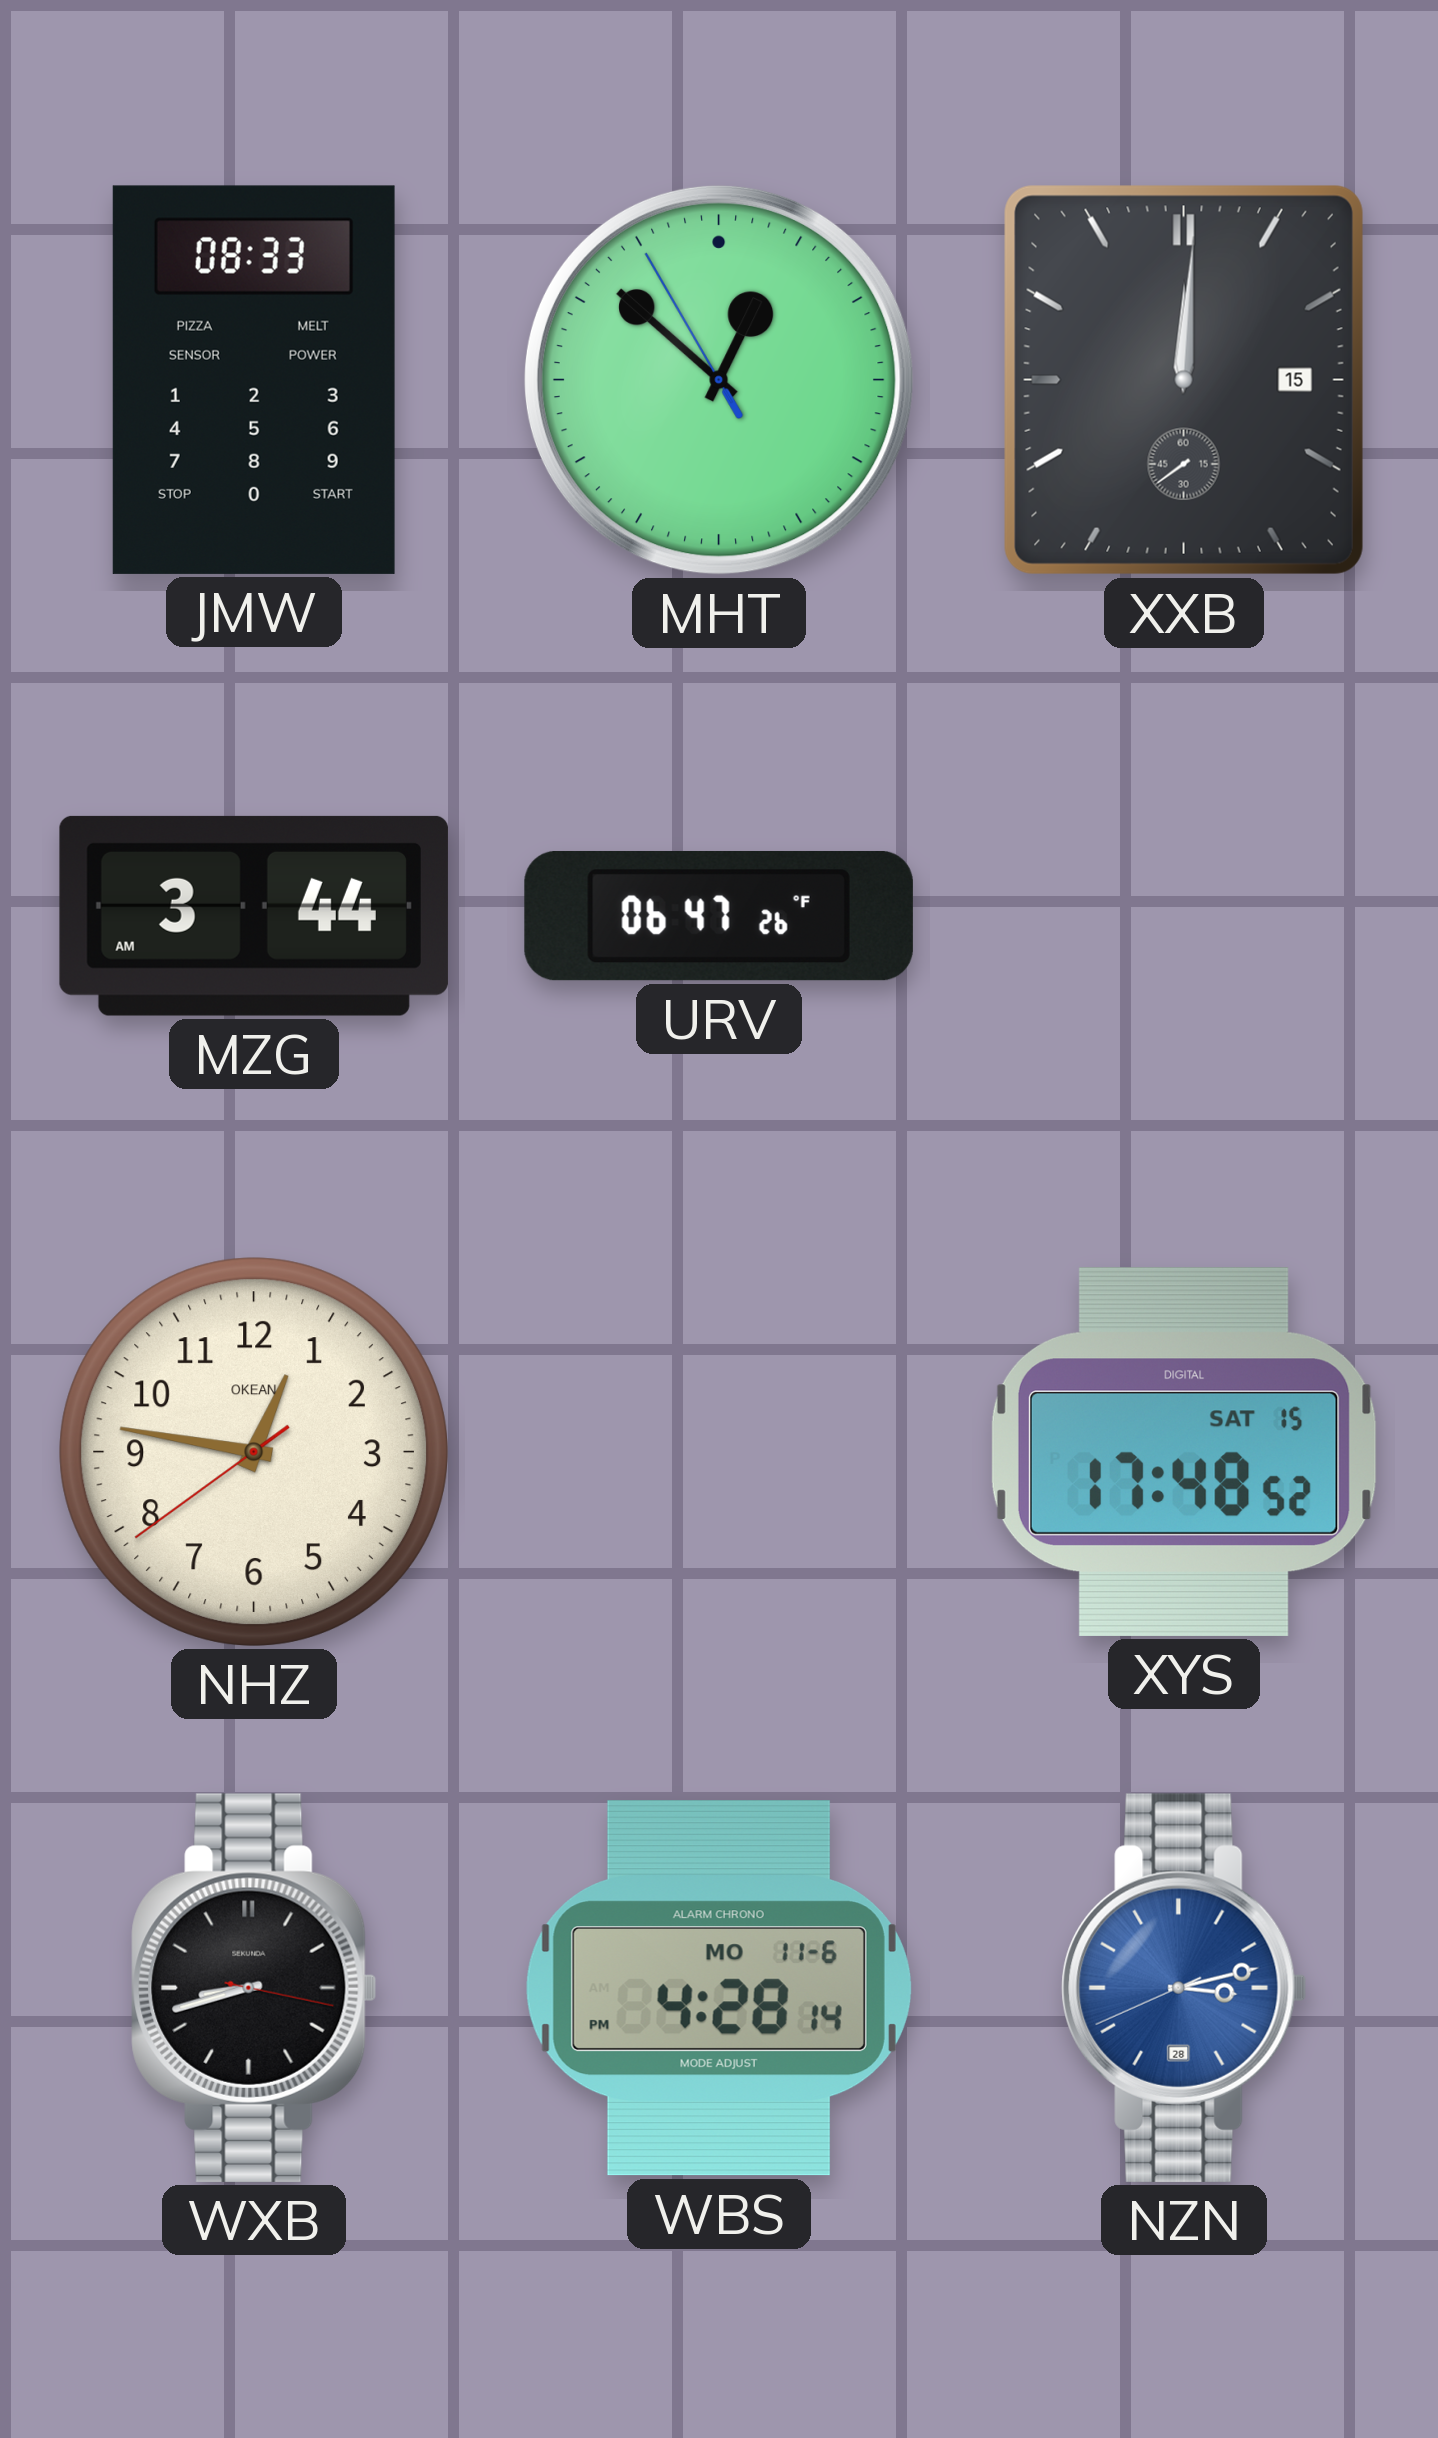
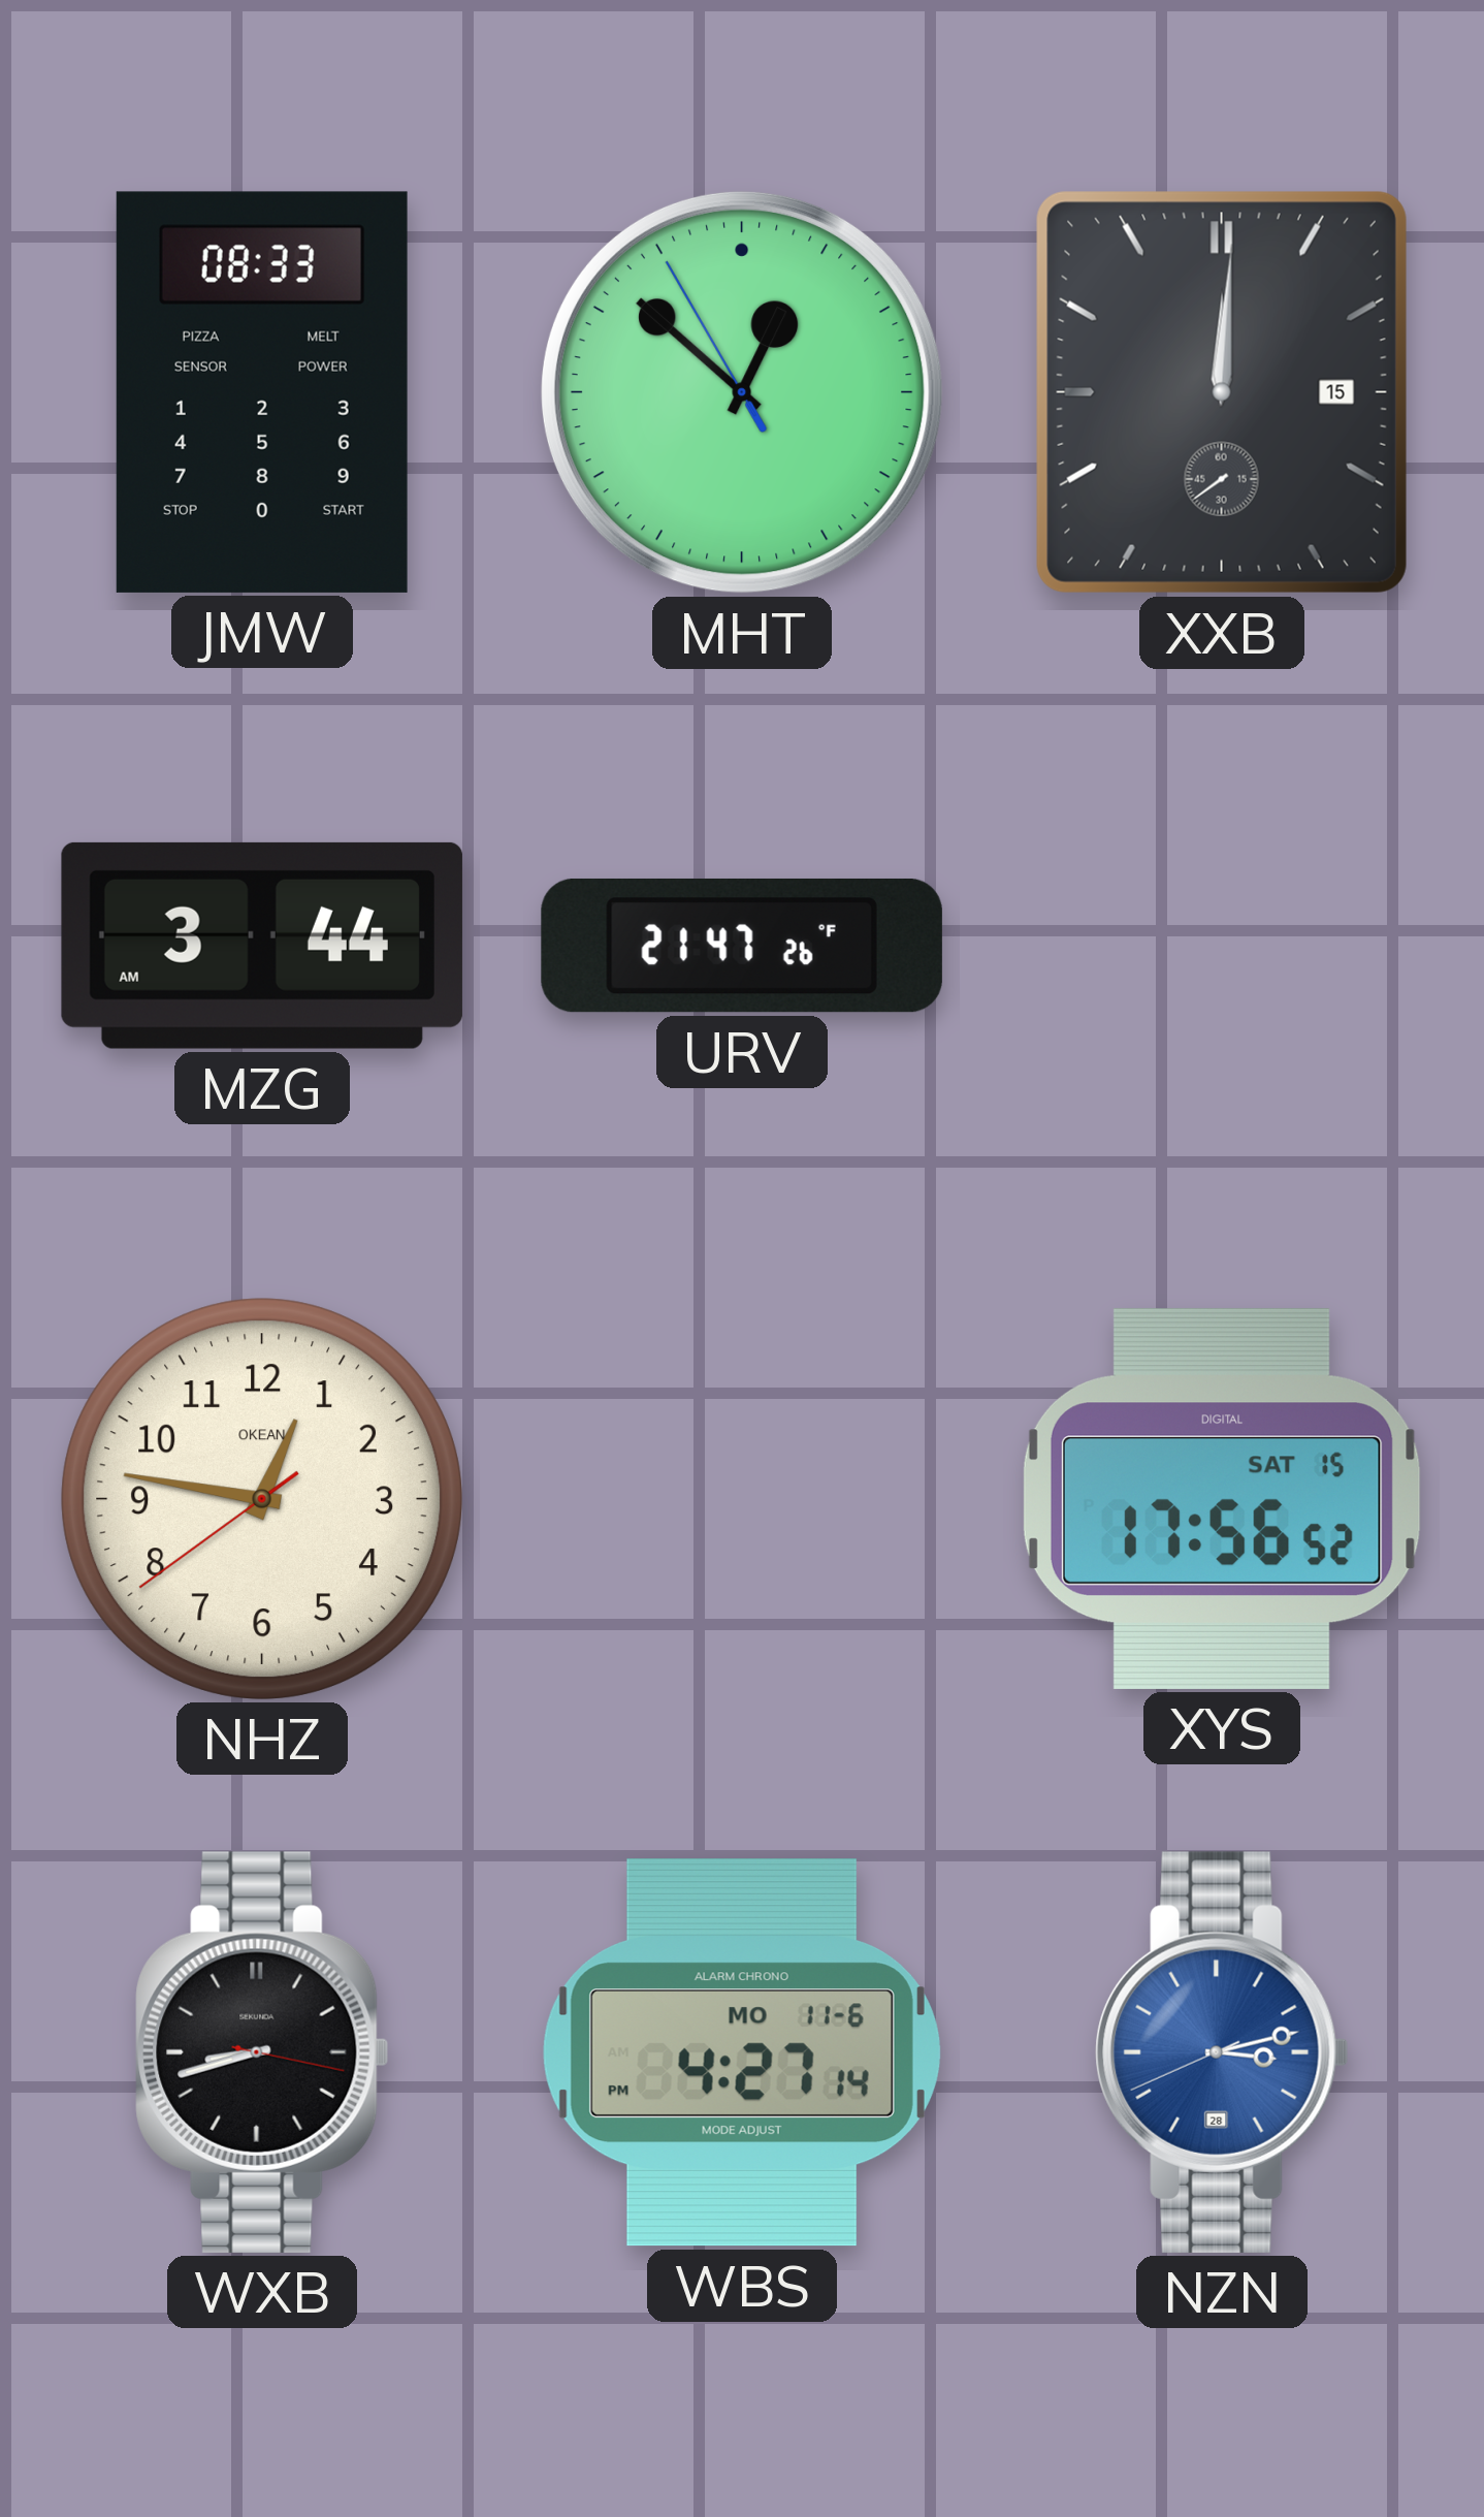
URV: 06:47 -> 21:47
XYS: 17:48 -> 17:56
WBS: 4:28 -> 4:27
